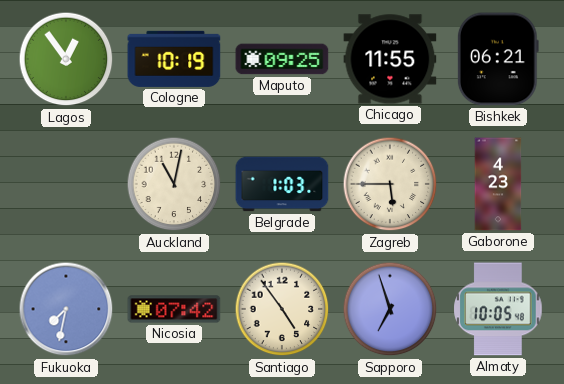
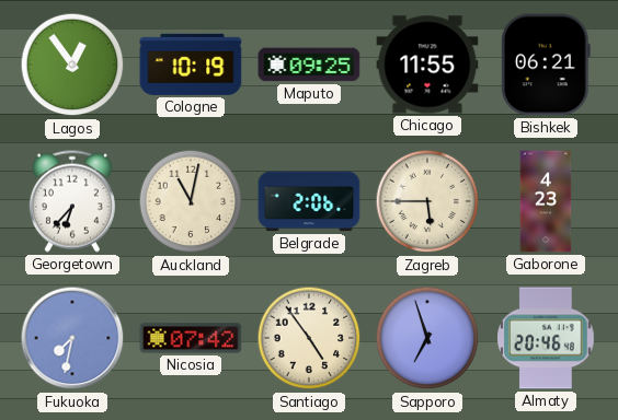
Georgetown: none -> 6:37
Belgrade: 1:03 -> 2:06
Almaty: 10:05 -> 20:46
